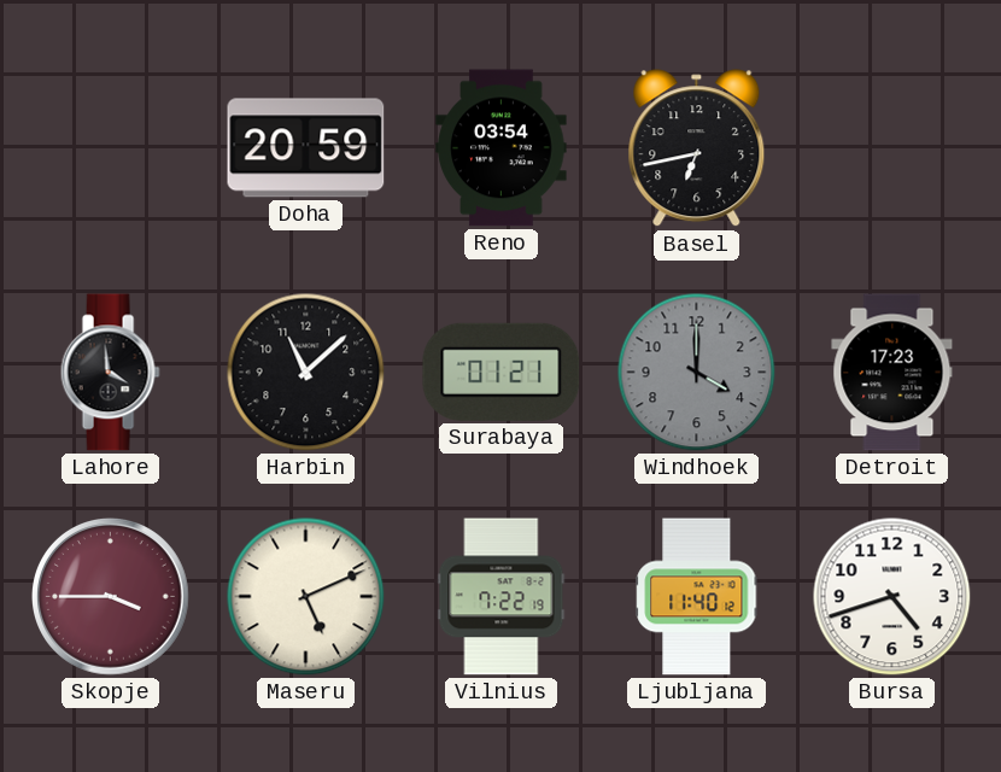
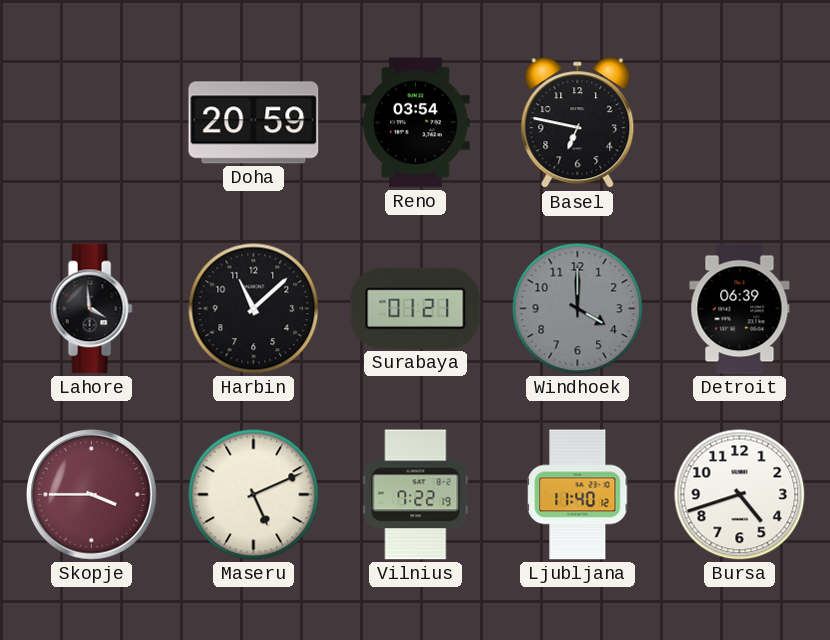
Basel: 6:43 -> 6:47
Detroit: 17:23 -> 06:39
